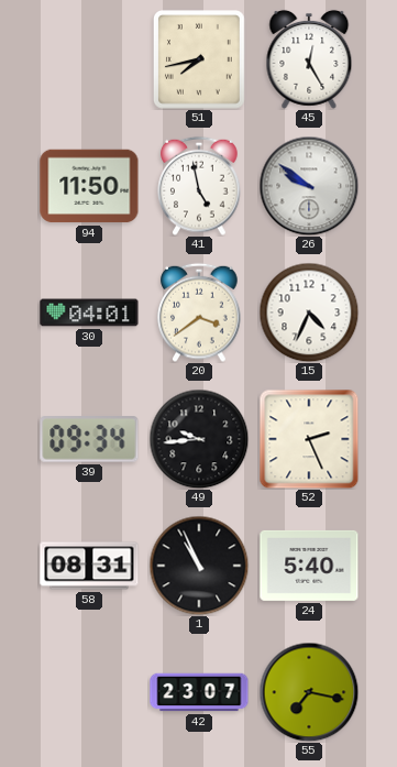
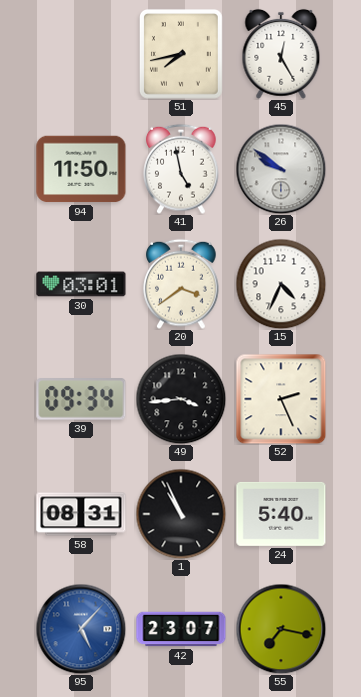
30: 04:01 -> 03:01
49: 9:44 -> 3:44
95: none -> 5:07
